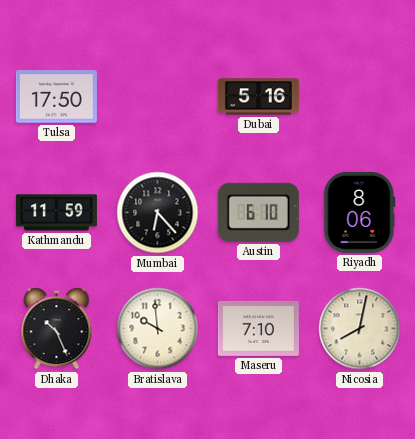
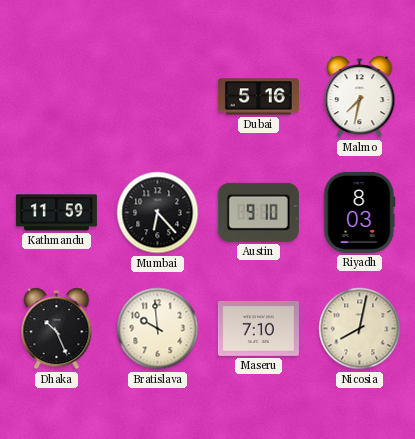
Tulsa: 17:50 -> none
Malmo: none -> 7:32
Austin: 6:10 -> 9:10
Riyadh: 8:06 -> 8:03
